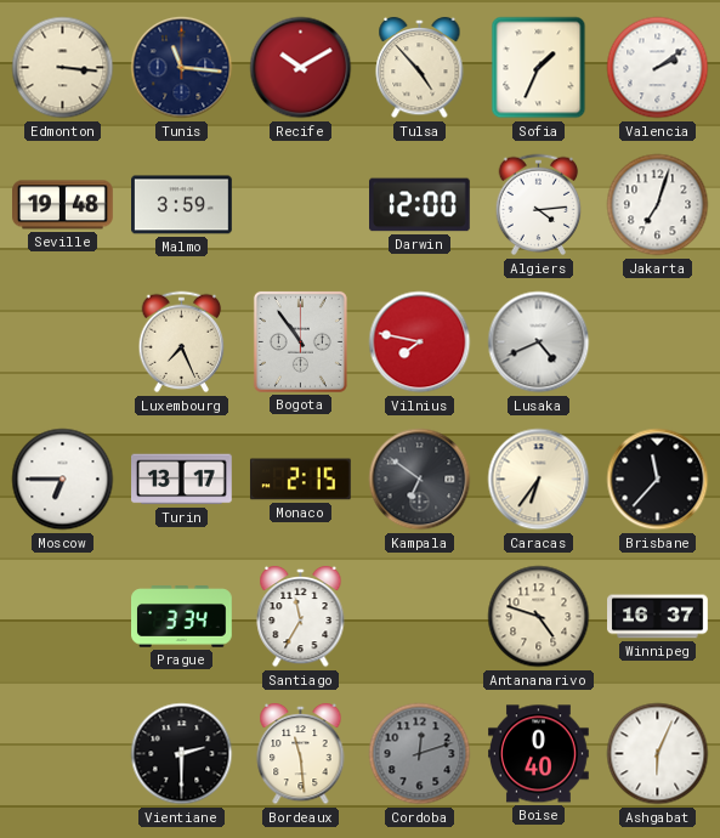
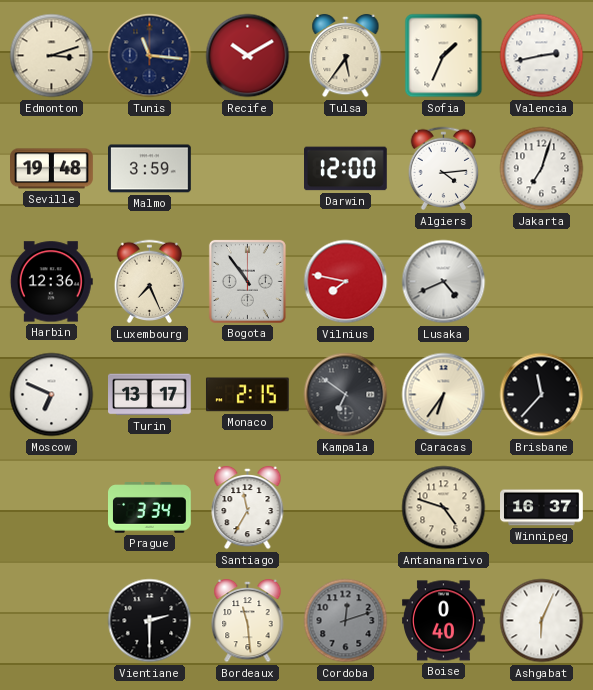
Edmonton: 3:16 -> 3:12
Tulsa: 4:53 -> 5:36
Valencia: 2:09 -> 2:43
Harbin: none -> 12:36
Moscow: 6:45 -> 6:49
